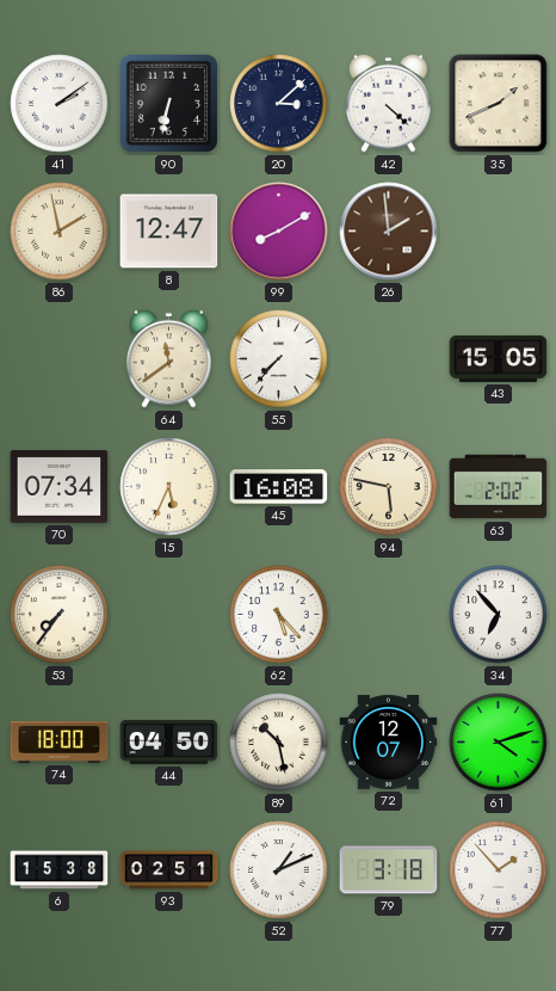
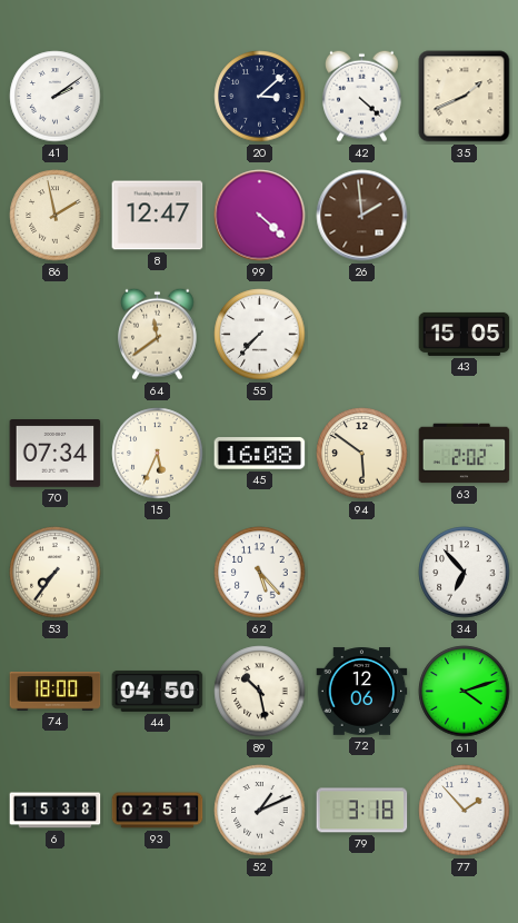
90: 6:32 -> none
99: 8:10 -> 4:22
94: 5:47 -> 5:51
72: 12:07 -> 12:06
